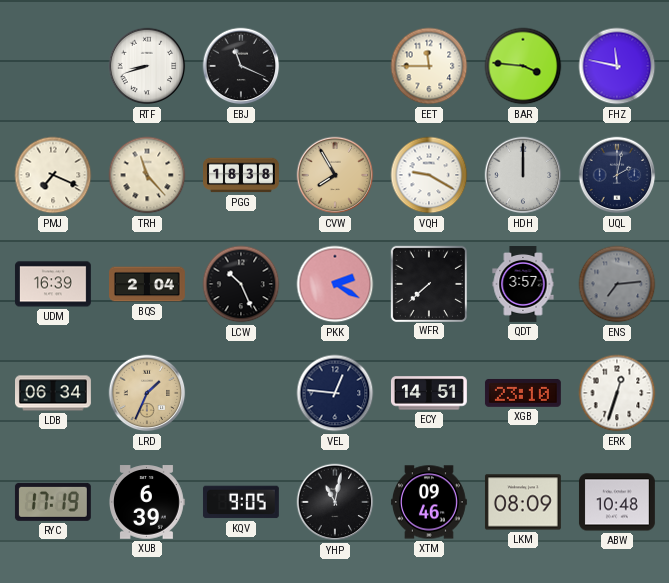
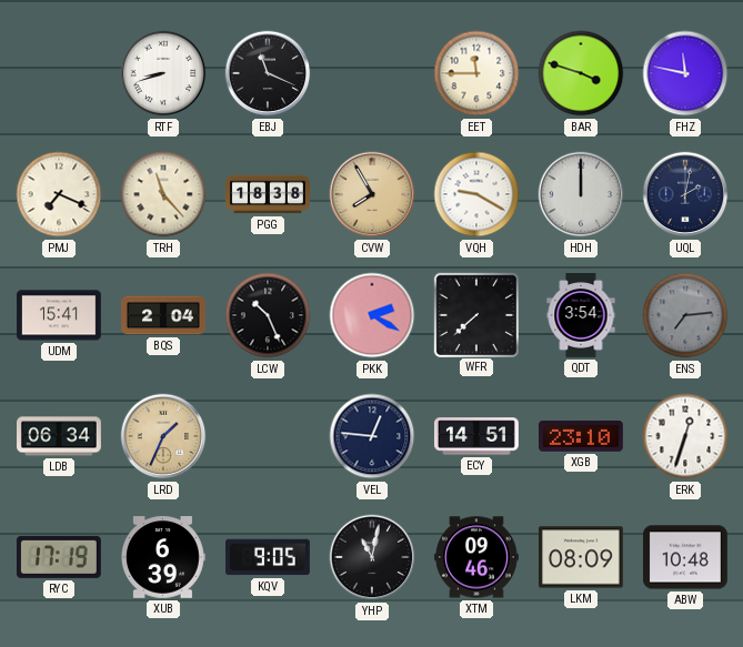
BAR: 3:46 -> 3:48
UDM: 16:39 -> 15:41
QDT: 3:57 -> 3:54
